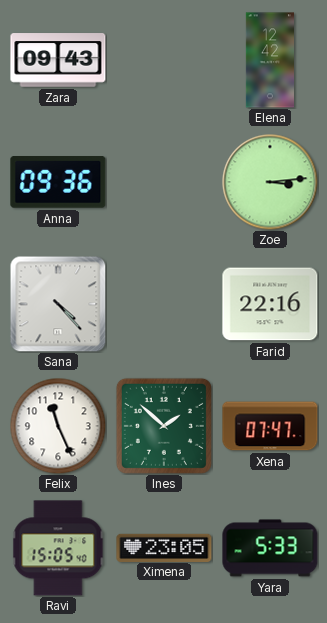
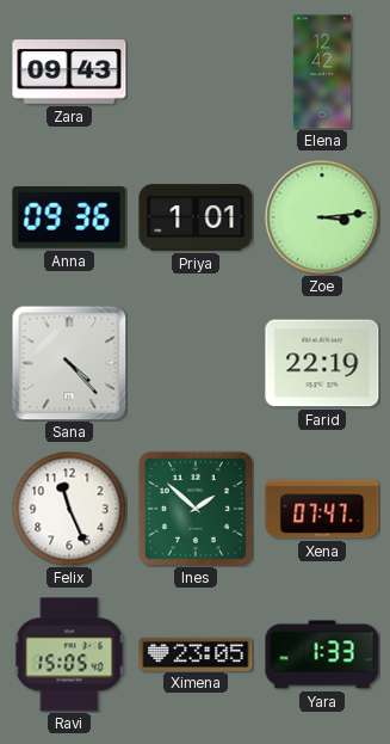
Priya: none -> 1:01
Farid: 22:16 -> 22:19
Yara: 5:33 -> 1:33
